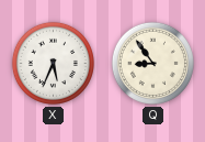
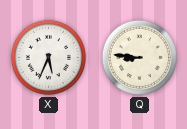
Q: 8:54 -> 8:46
